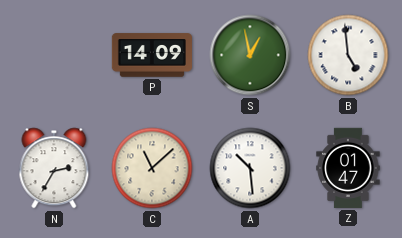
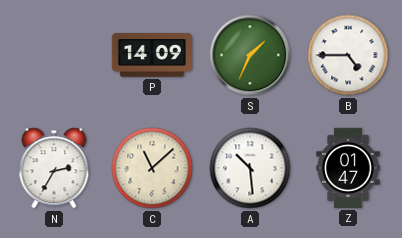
S: 12:58 -> 1:34
B: 4:59 -> 4:45
